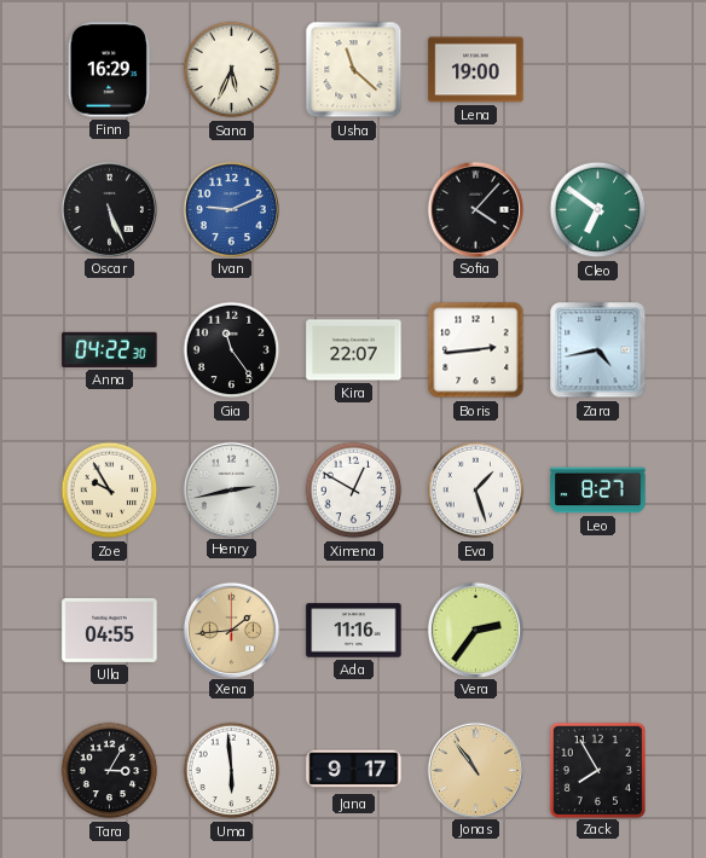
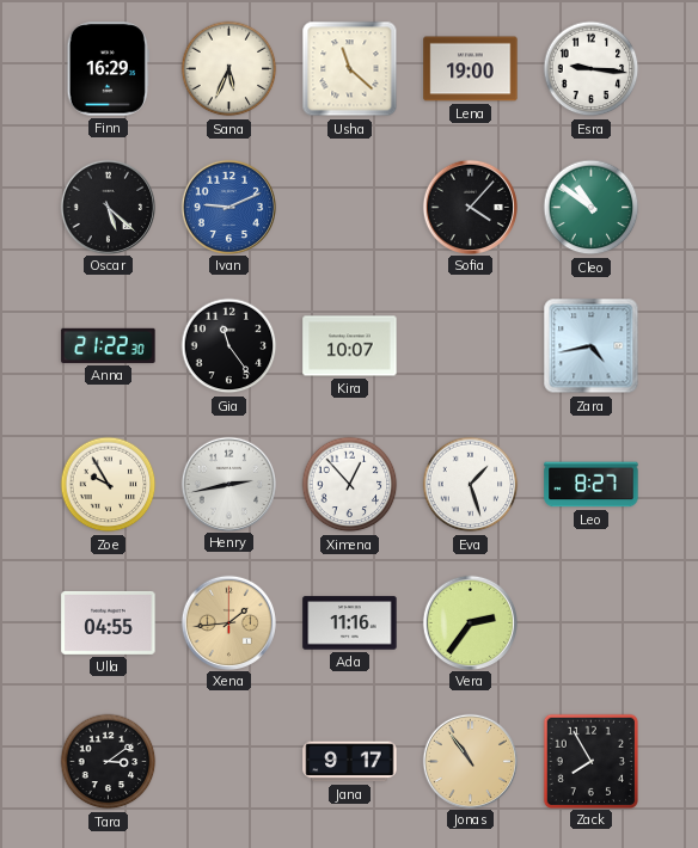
Esra: none -> 9:16
Oscar: 5:26 -> 5:22
Cleo: 6:51 -> 10:51
Anna: 04:22 -> 21:22
Kira: 22:07 -> 10:07
Boris: 2:44 -> none
Ximena: 12:50 -> 12:53
Tara: 3:05 -> 3:09
Uma: 5:59 -> none
